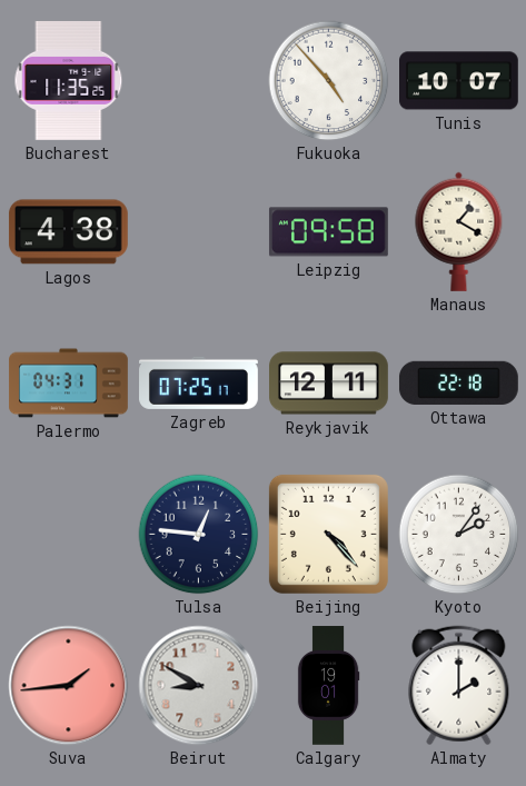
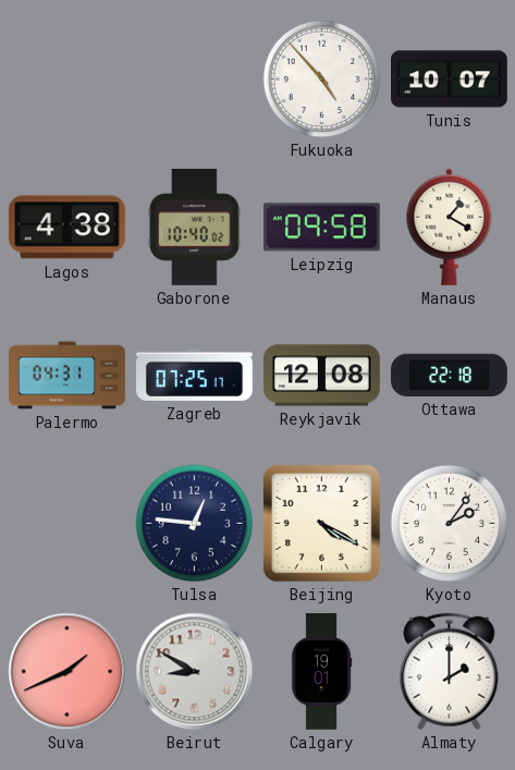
Bucharest: 11:35 -> none
Gaborone: none -> 10:40
Reykjavik: 12:11 -> 12:08
Beijing: 4:23 -> 4:20
Suva: 1:44 -> 1:41
